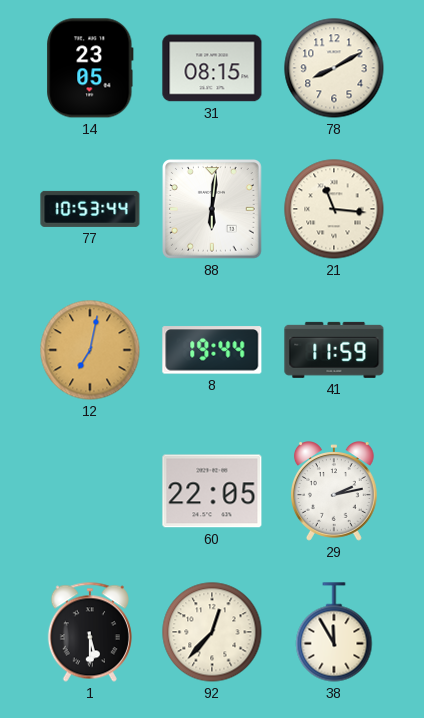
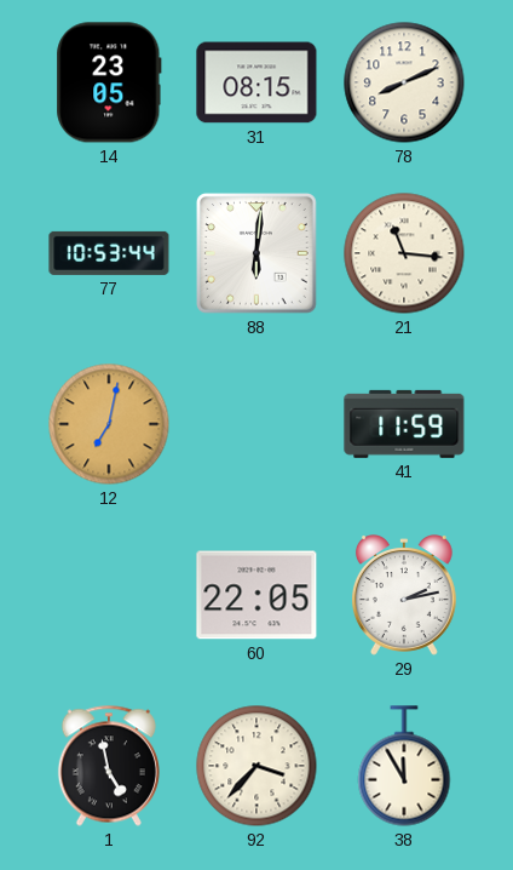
78: 8:10 -> 8:11
8: 19:44 -> none
1: 5:30 -> 4:58
92: 12:37 -> 3:37
